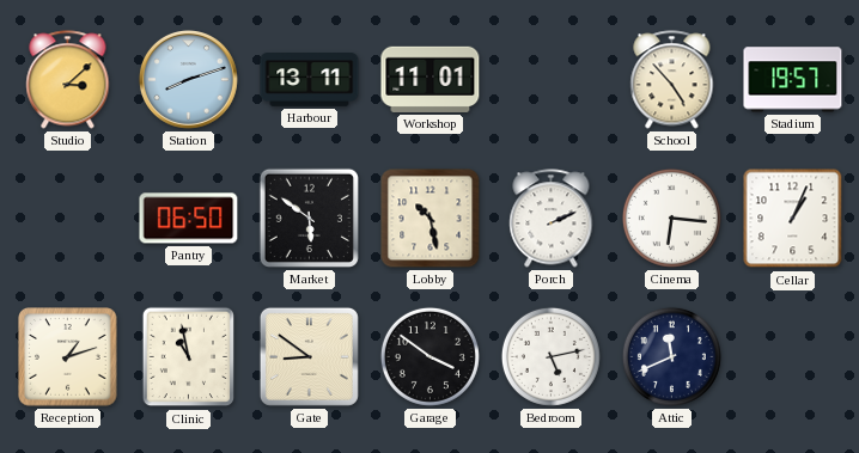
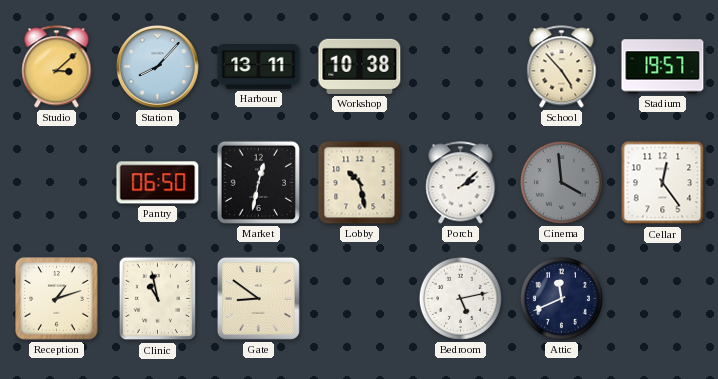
Station: 8:12 -> 8:07
Workshop: 11:01 -> 10:38
Market: 5:51 -> 12:32
Porch: 2:11 -> 2:08
Cinema: 6:16 -> 3:59
Cinema dial: white -> grey
Cellar: 1:04 -> 12:24
Garage: 3:51 -> none
